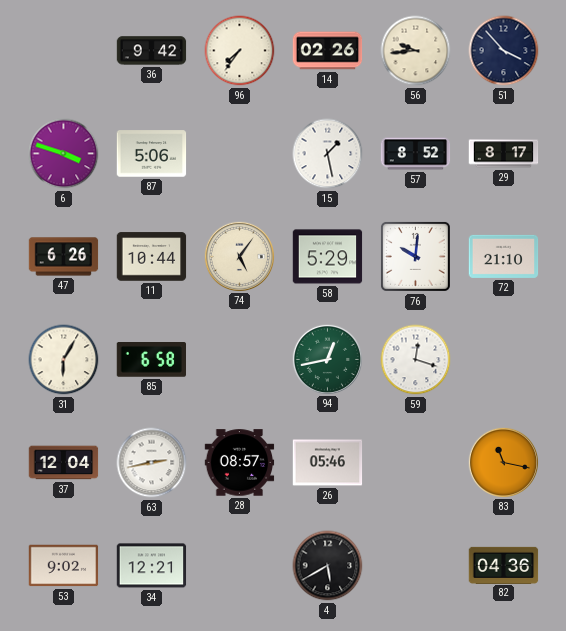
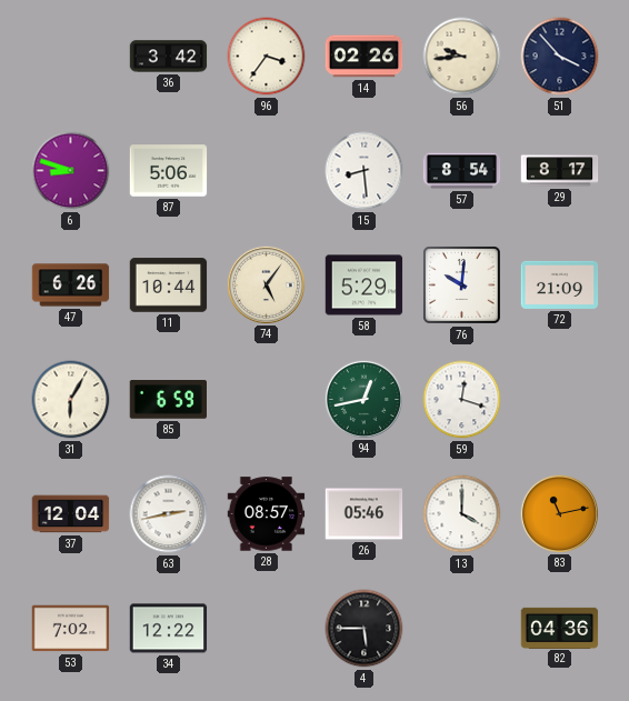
36: 9:42 -> 3:42
96: 7:36 -> 3:36
6: 3:48 -> 8:48
15: 1:28 -> 8:29
57: 8:52 -> 8:54
72: 21:10 -> 21:09
85: 6:58 -> 6:59
13: none -> 4:00
83: 11:17 -> 11:13
53: 9:02 -> 7:02
34: 12:21 -> 12:22
4: 5:40 -> 5:45
